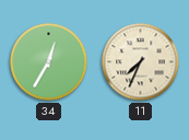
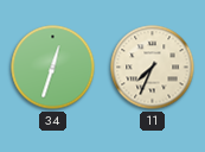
34: 12:35 -> 12:33
